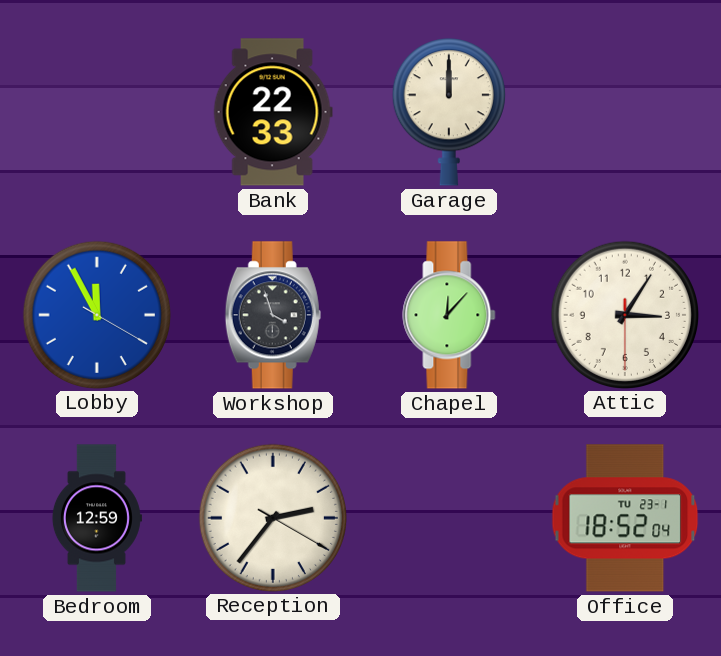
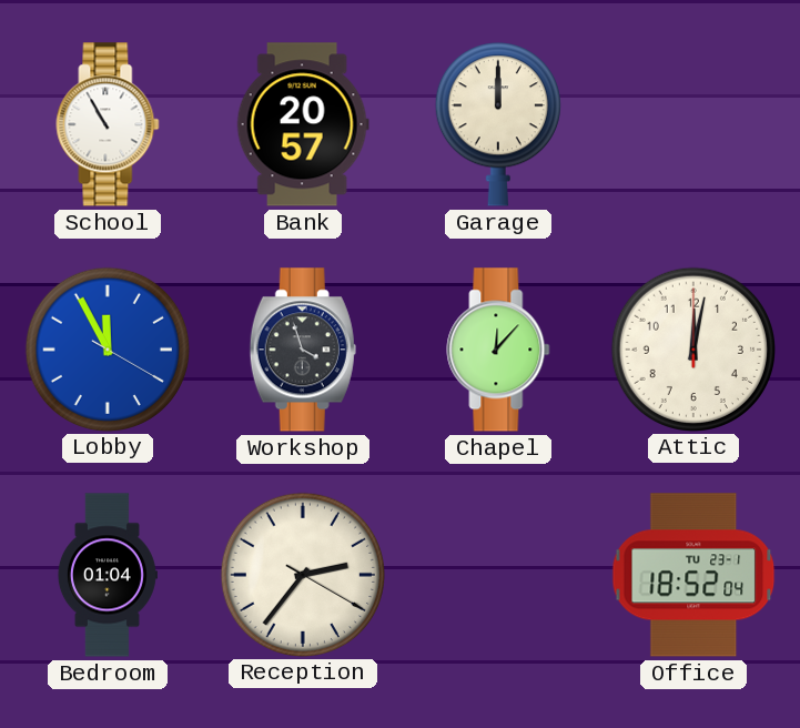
School: none -> 10:55
Bank: 22:33 -> 20:57
Attic: 3:05 -> 12:02
Bedroom: 12:59 -> 01:04
